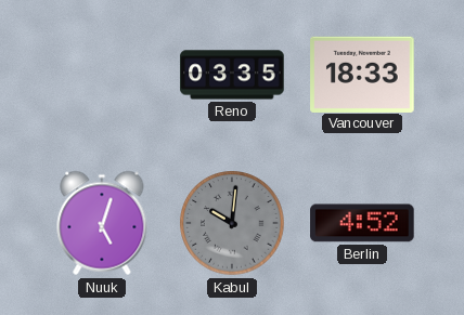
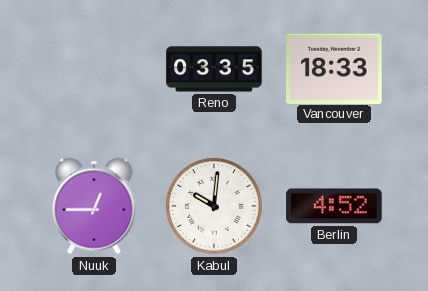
Nuuk: 5:03 -> 12:45
Kabul dial: grey -> white
